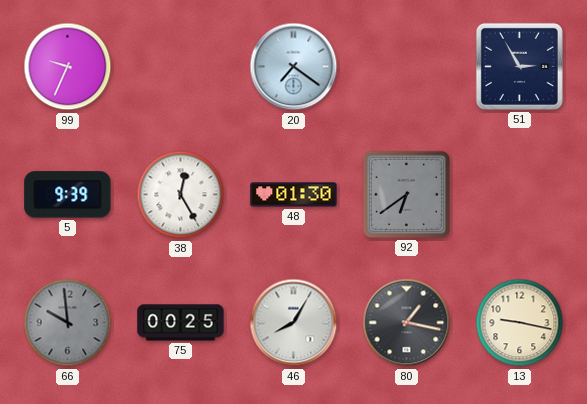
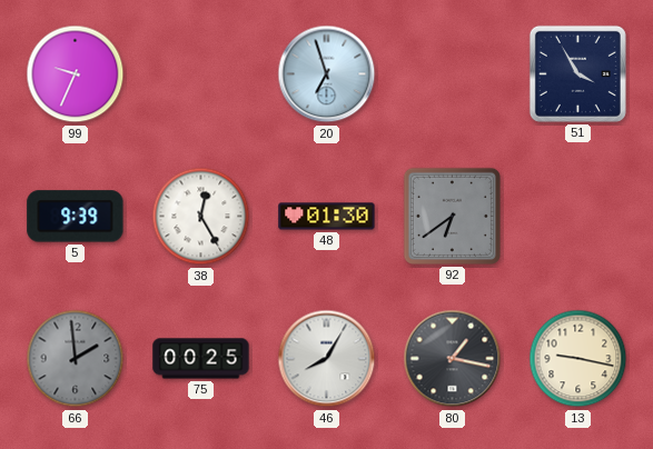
20: 7:21 -> 6:57
51: 2:55 -> 3:55
66: 9:59 -> 1:59
